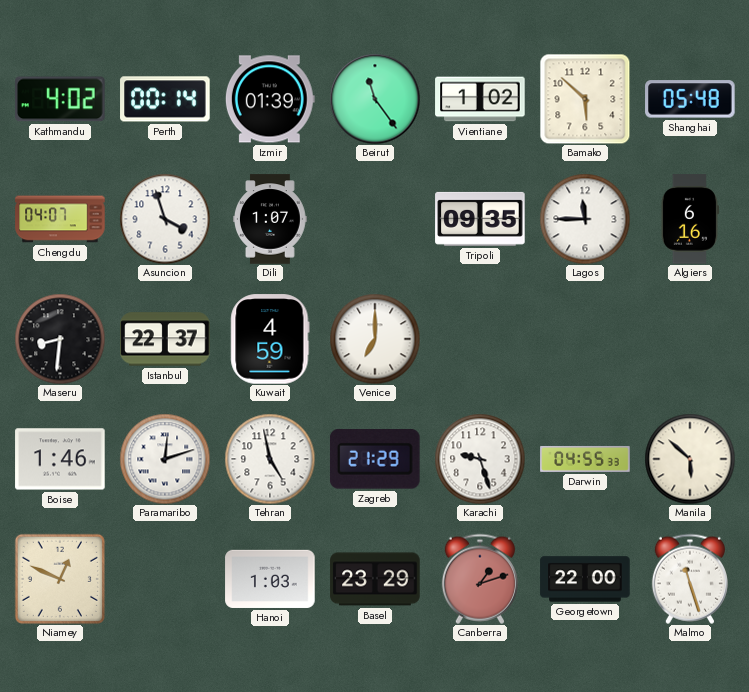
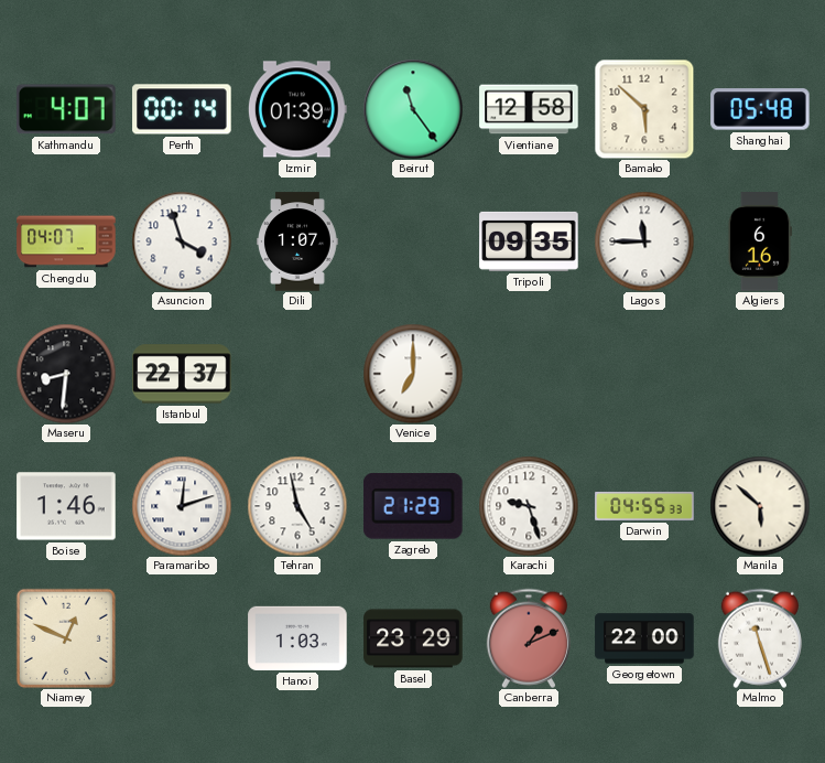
Kathmandu: 4:02 -> 4:07
Vientiane: 1:02 -> 12:58
Kuwait: 4:59 -> none
Canberra: 1:12 -> 1:11
